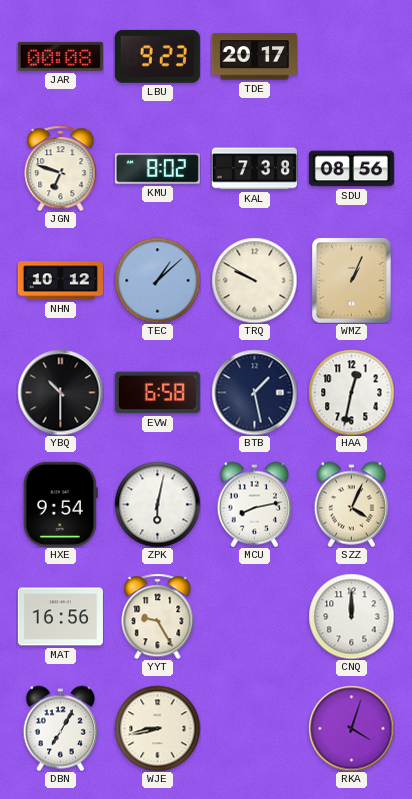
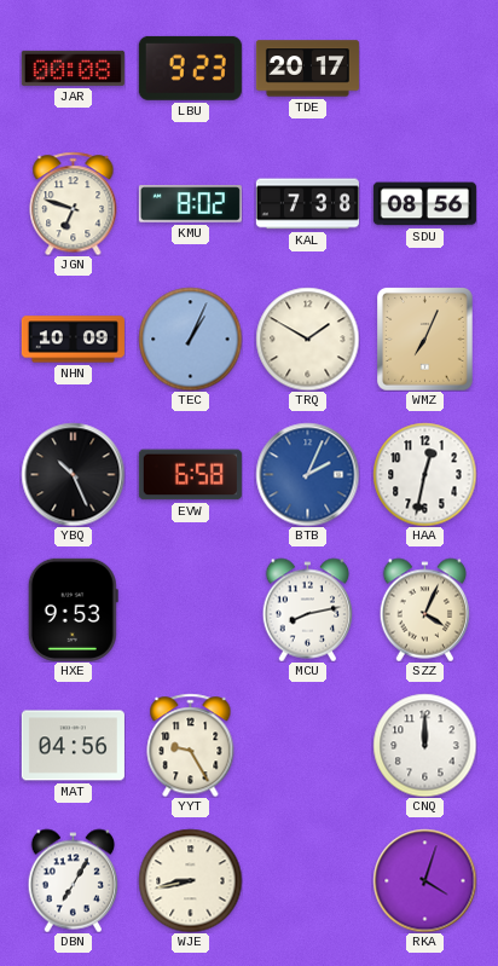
NHN: 10:12 -> 10:09
TEC: 1:08 -> 1:04
TRQ: 9:50 -> 1:50
WMZ: 1:04 -> 7:04
YBQ: 10:30 -> 10:26
BTB: 1:28 -> 2:04
BTB dial: navy -> blue
HXE: 9:54 -> 9:53
ZPK: 6:02 -> none
MAT: 16:56 -> 04:56
